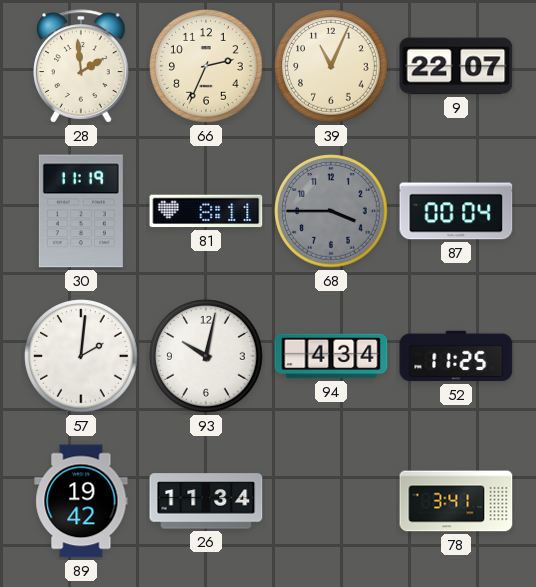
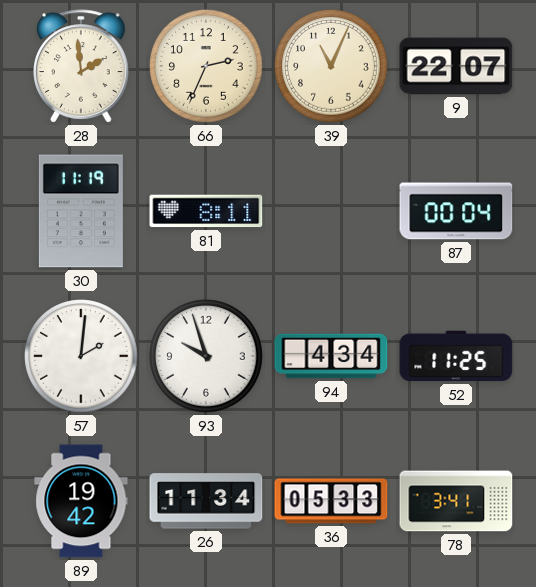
68: 3:45 -> none
93: 10:02 -> 9:57
36: none -> 05:33
